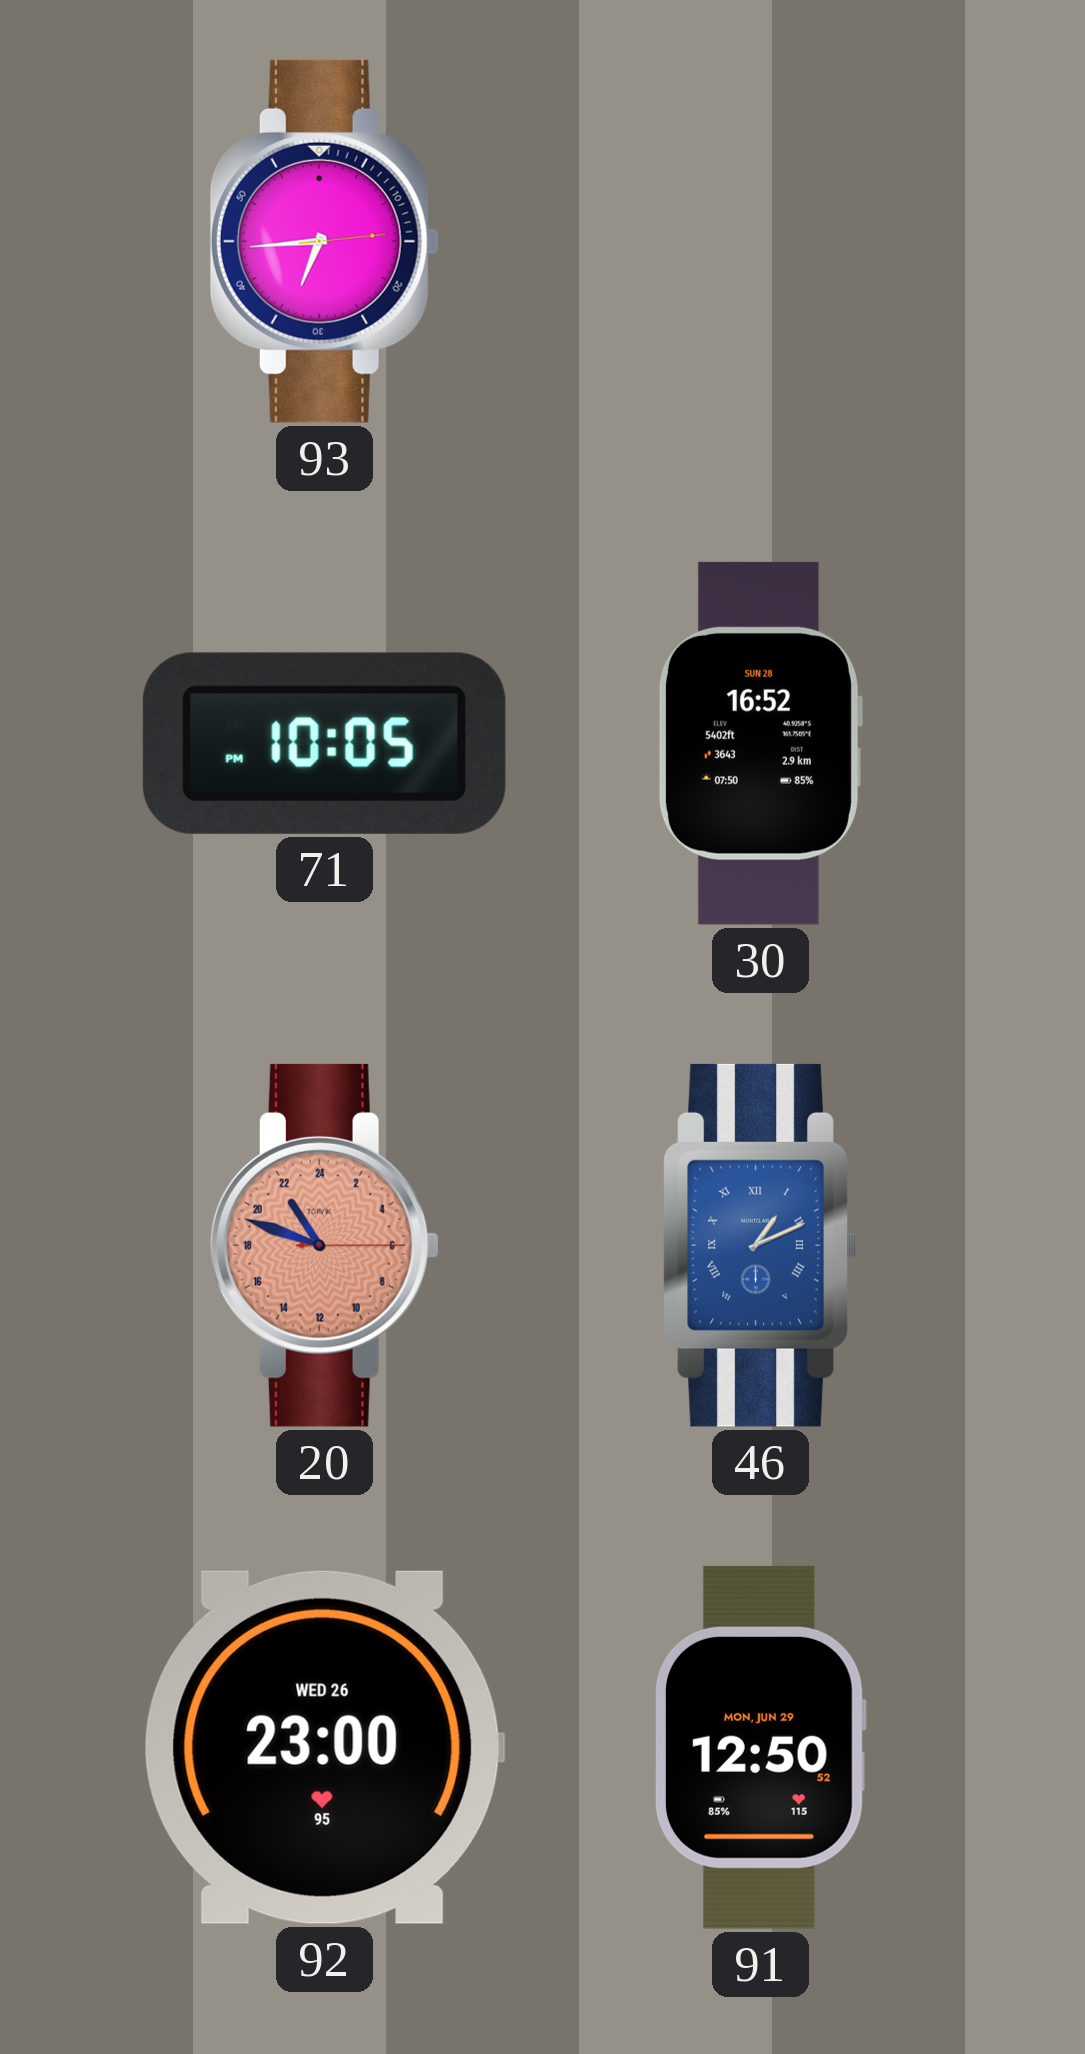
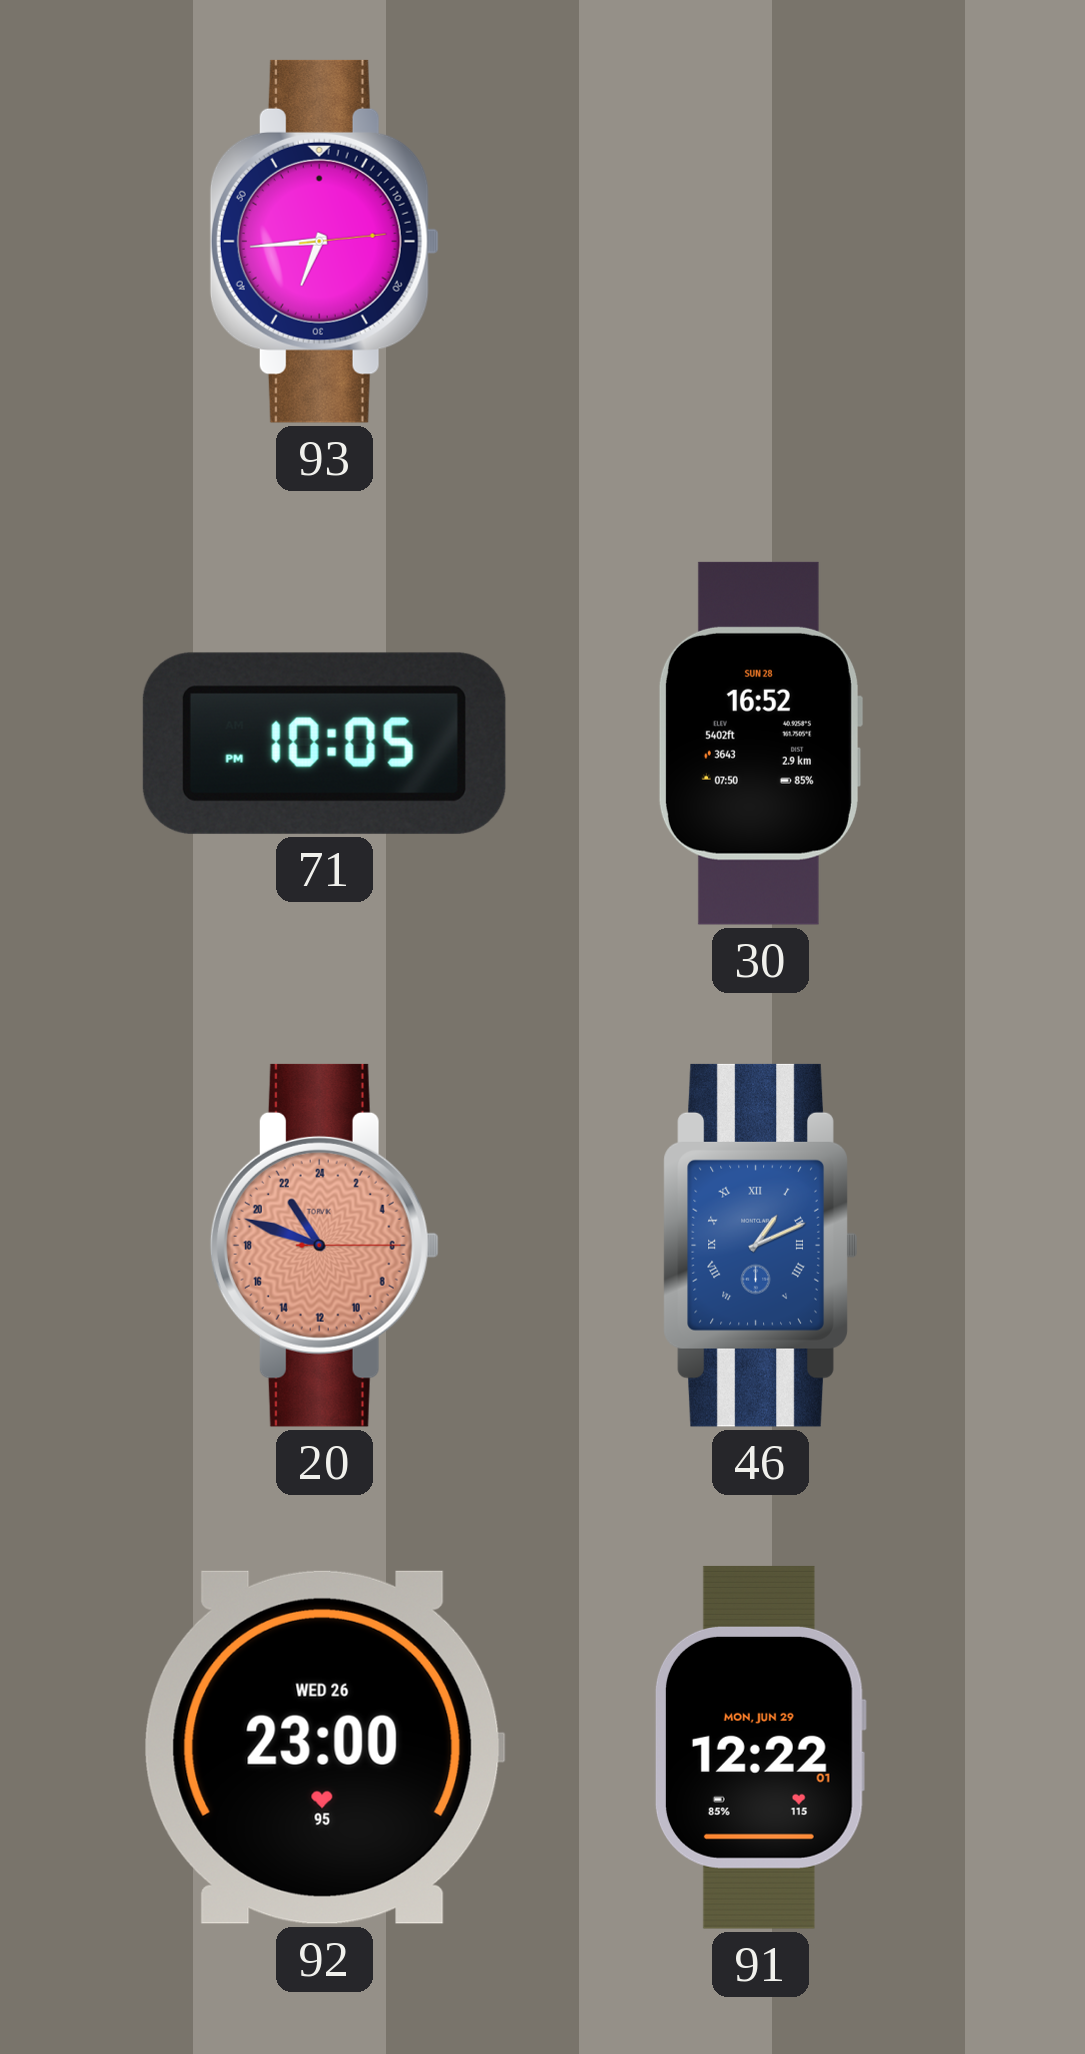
91: 12:50 -> 12:22
